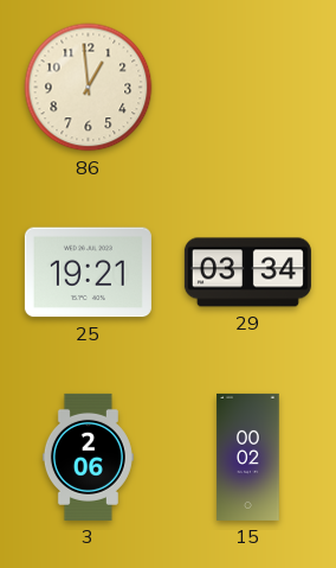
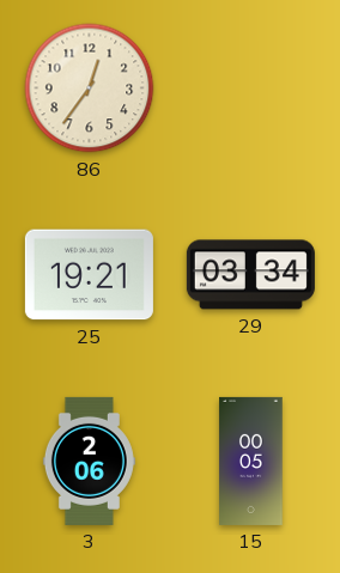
86: 12:59 -> 12:36
15: 00:02 -> 00:05
